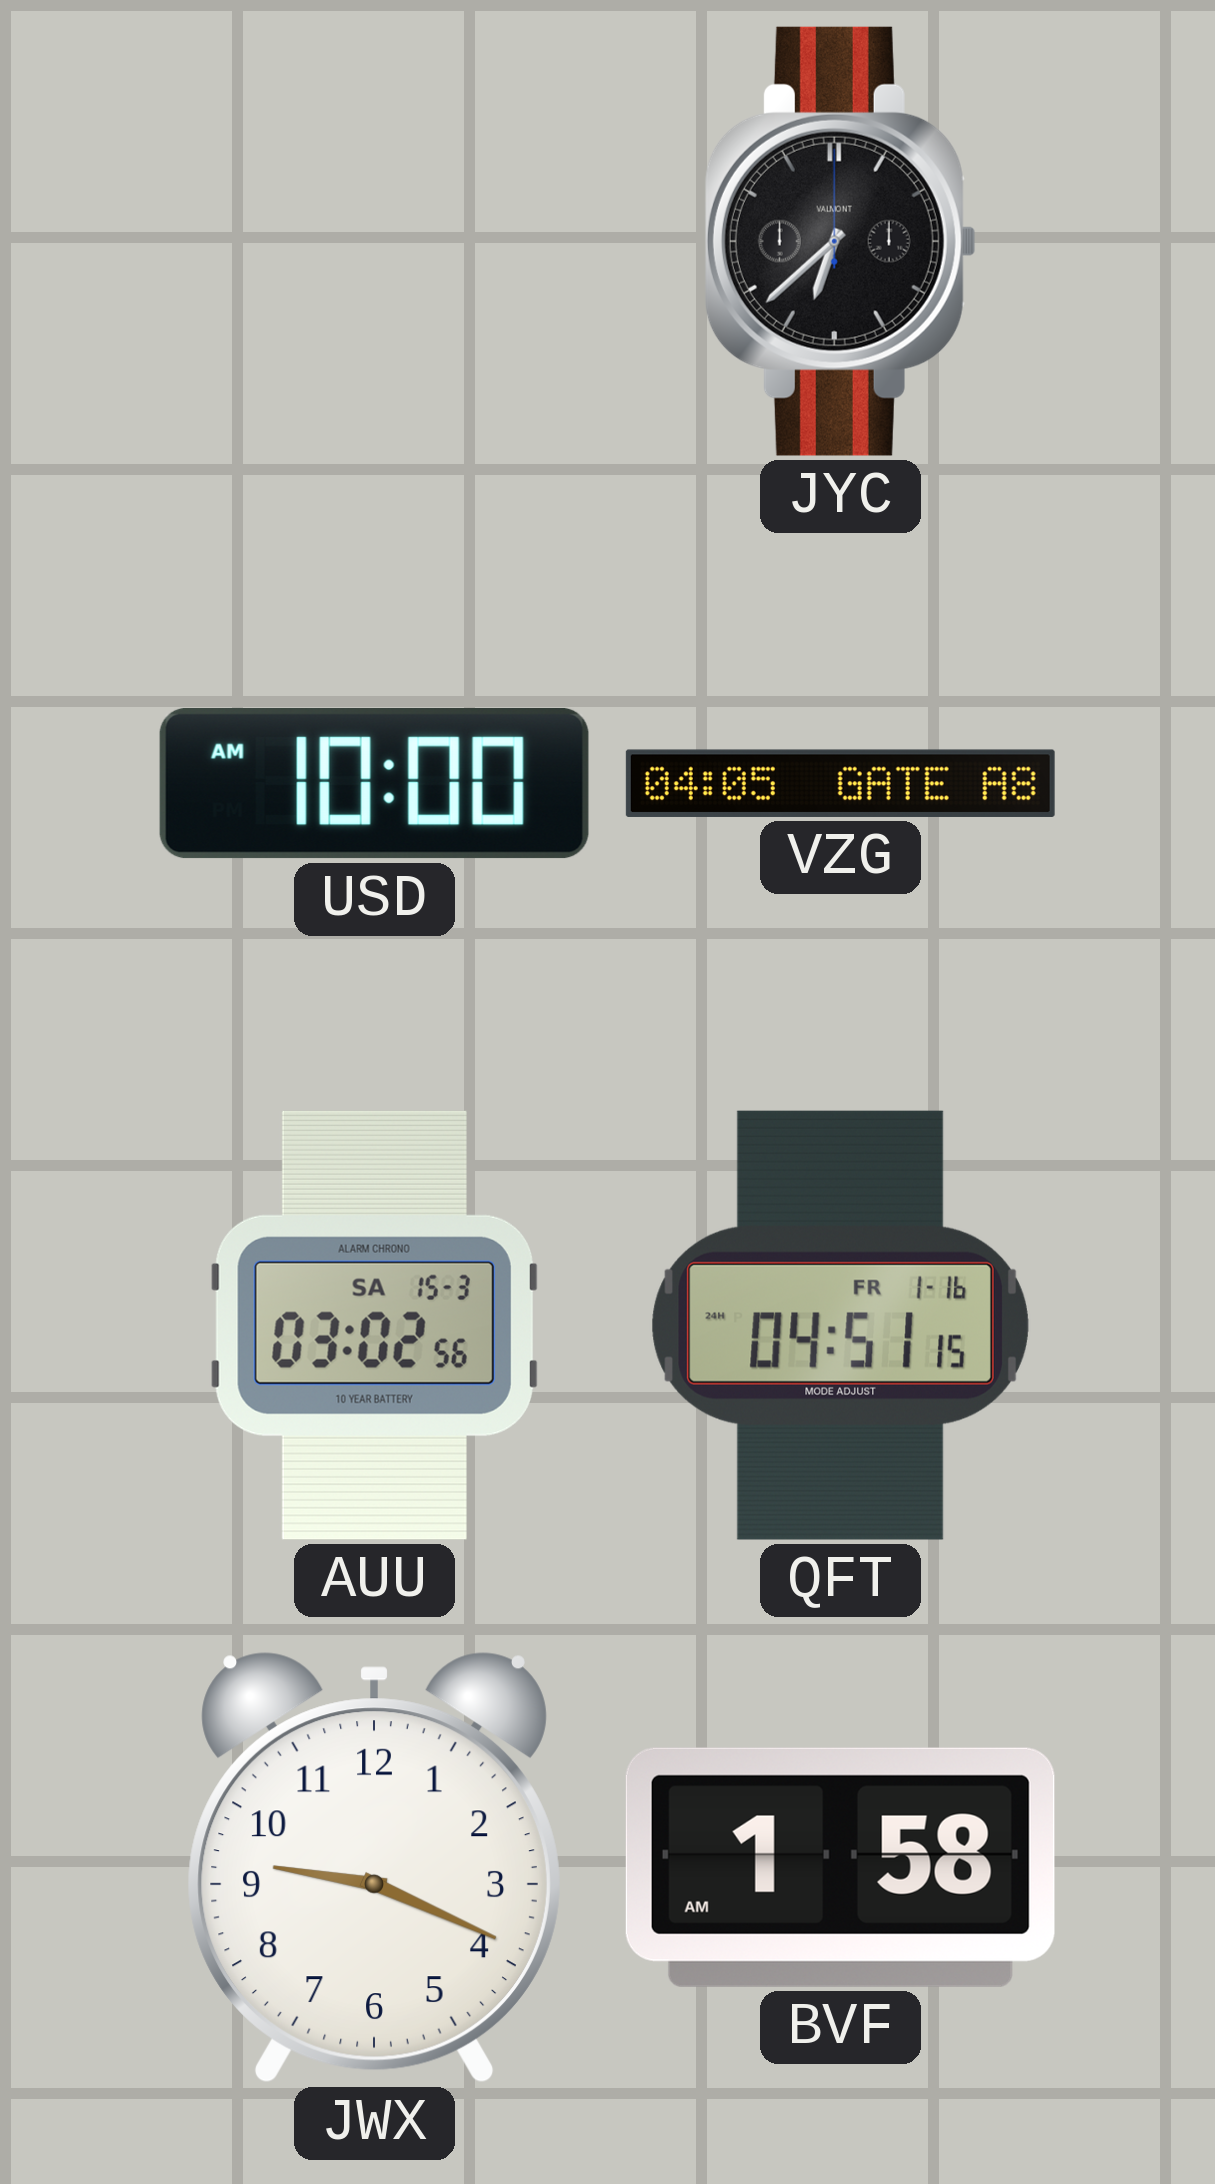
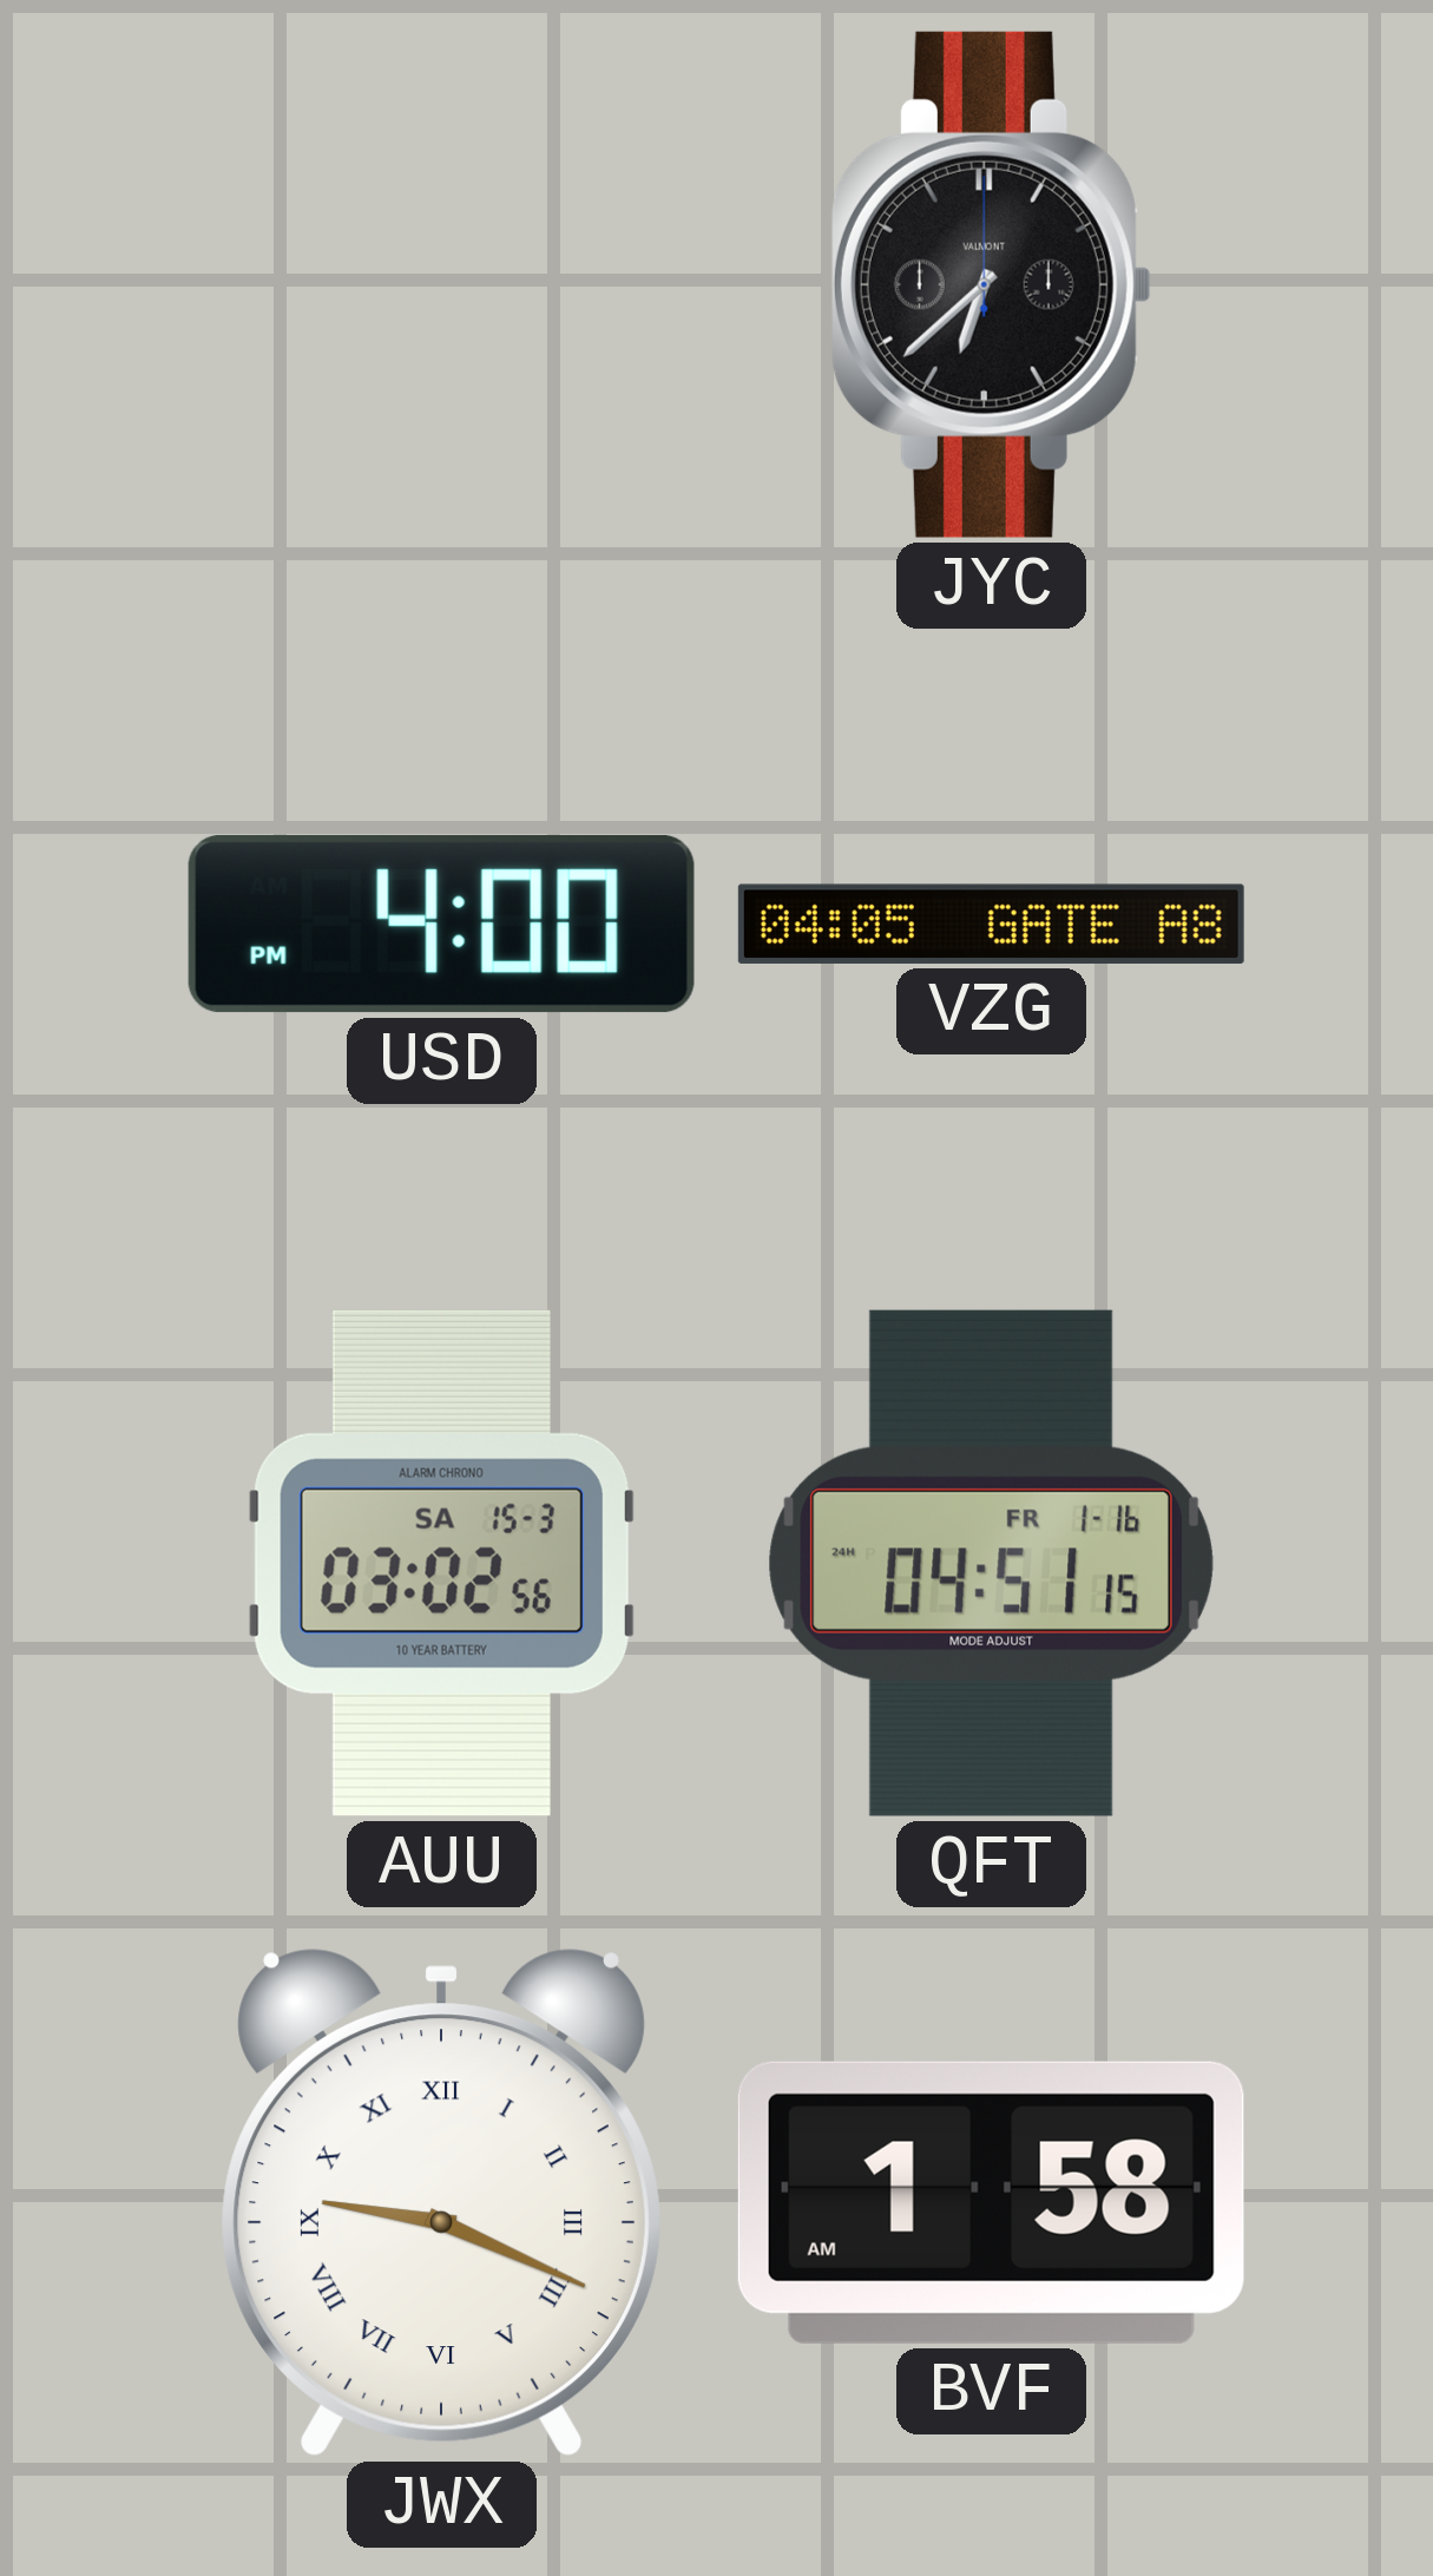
USD: 10:00 -> 4:00
JWX numerals: Arabic -> Roman
